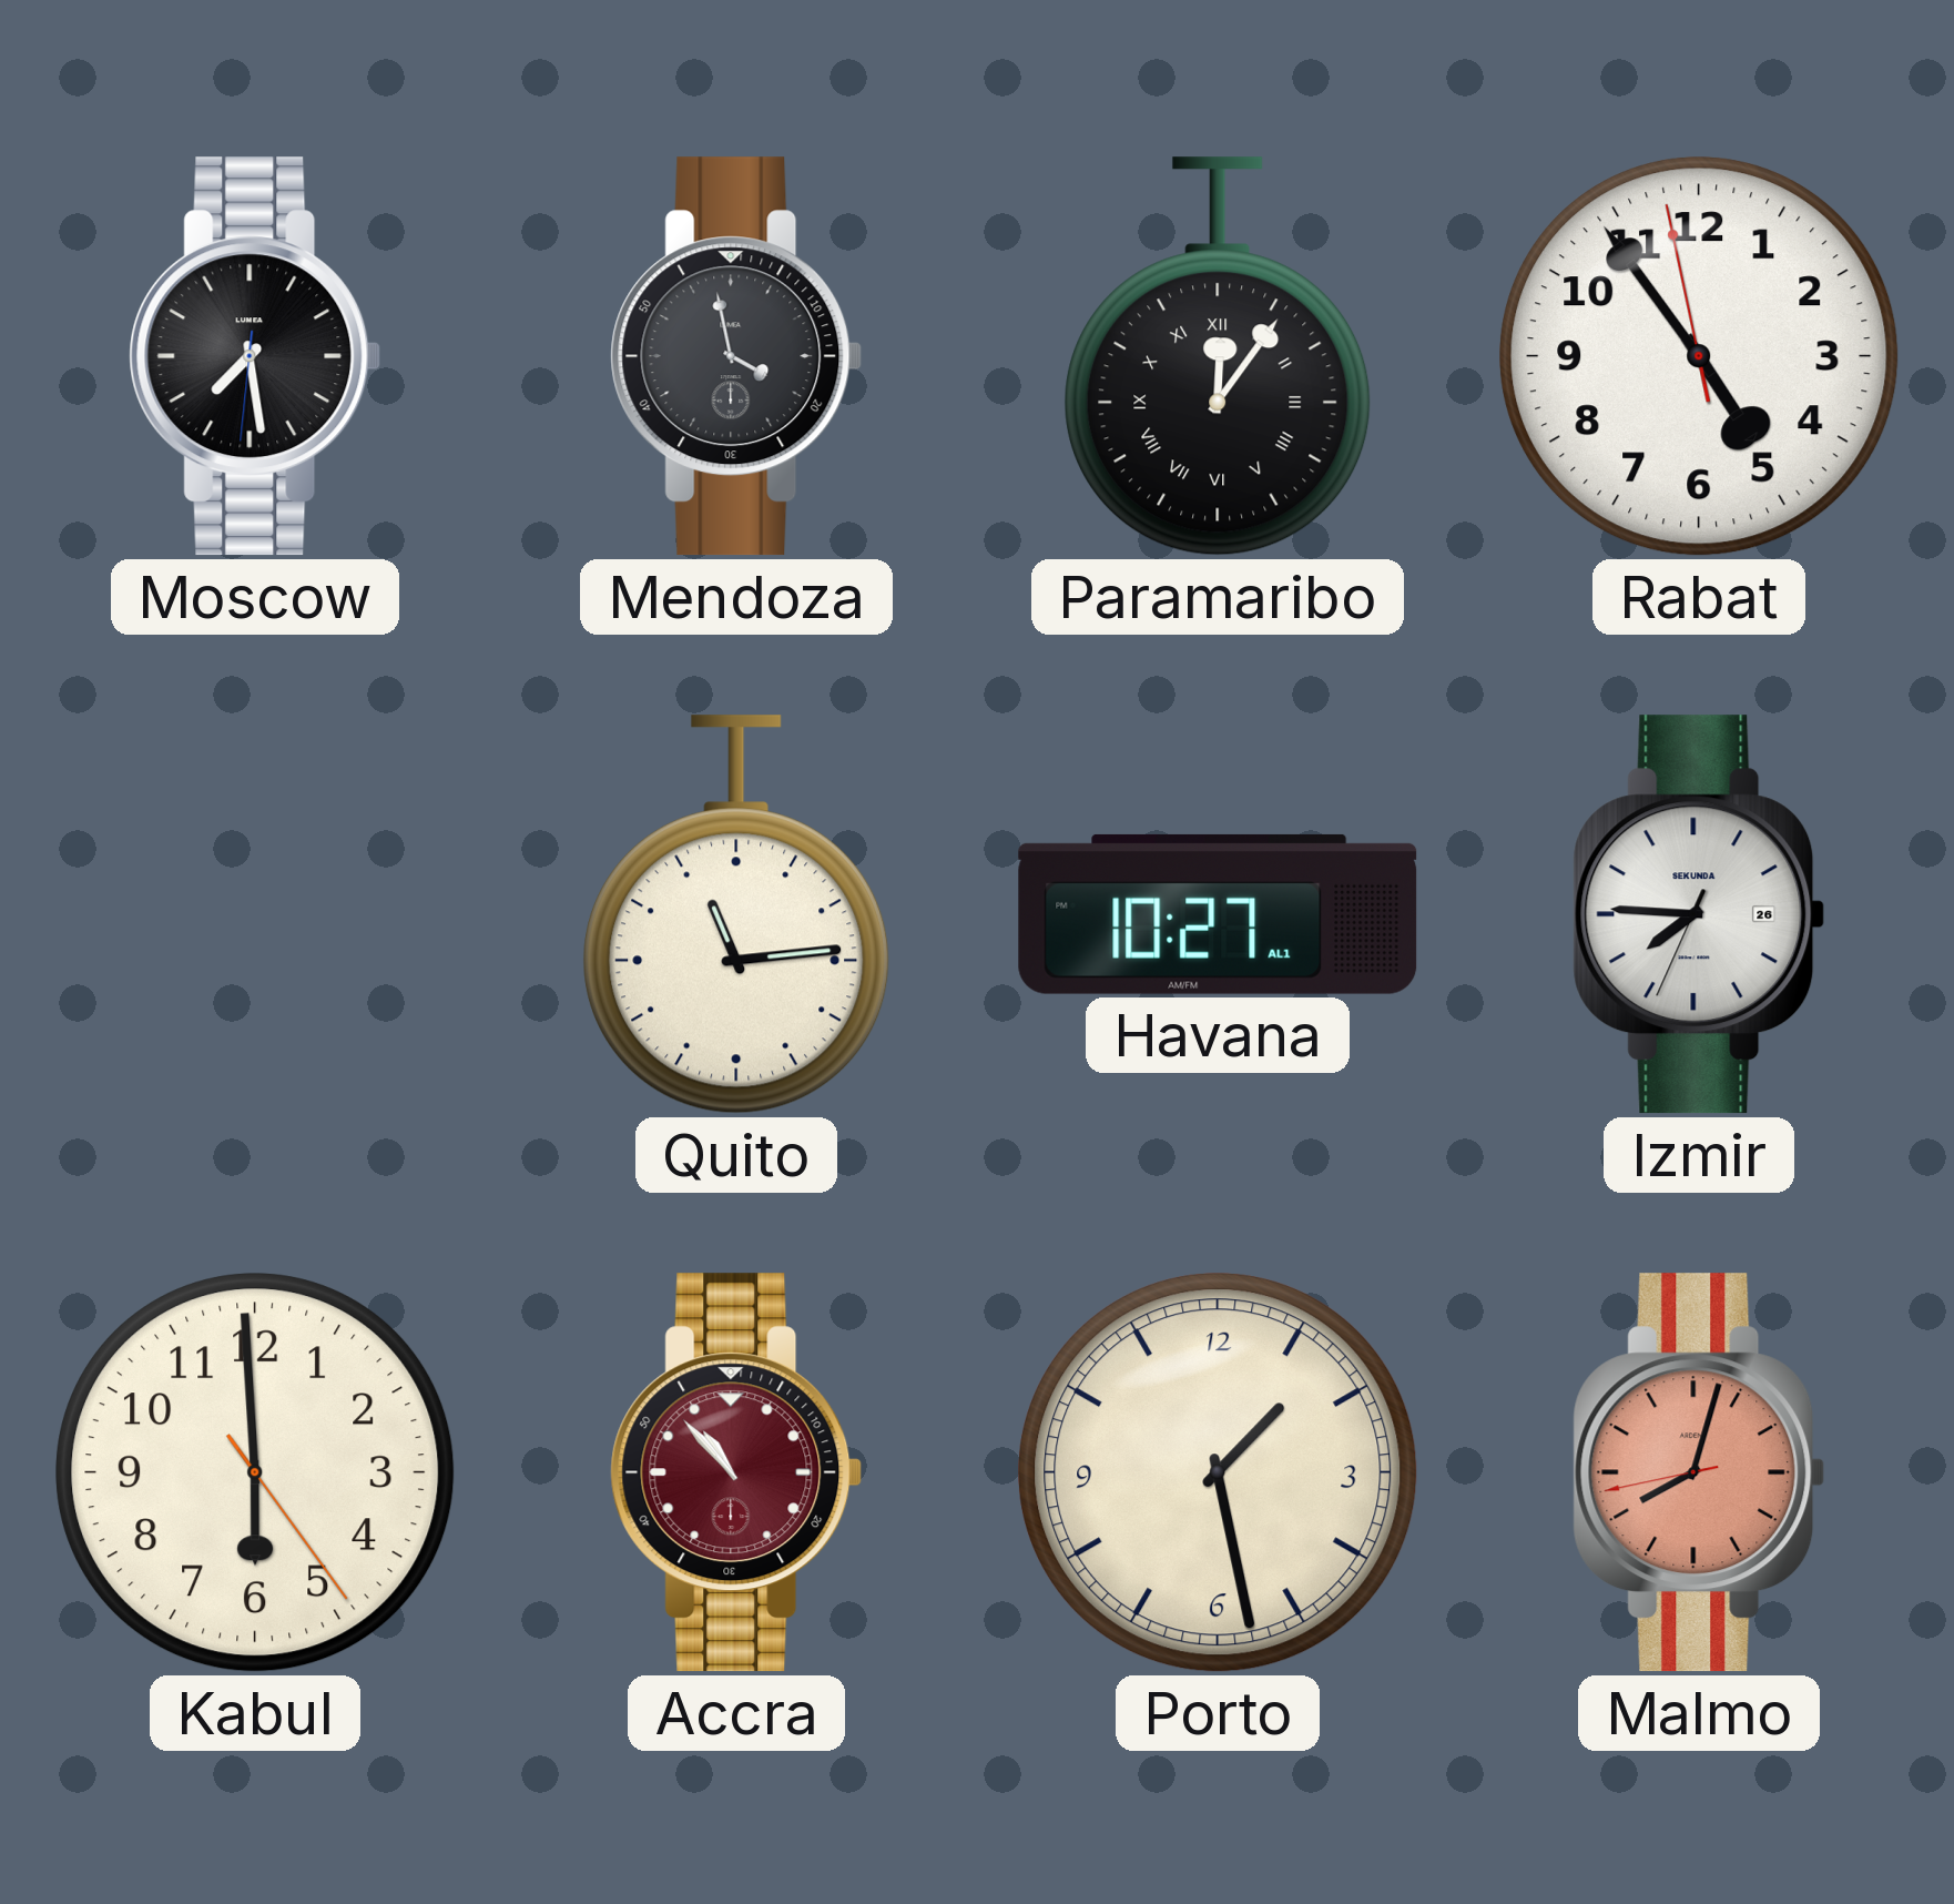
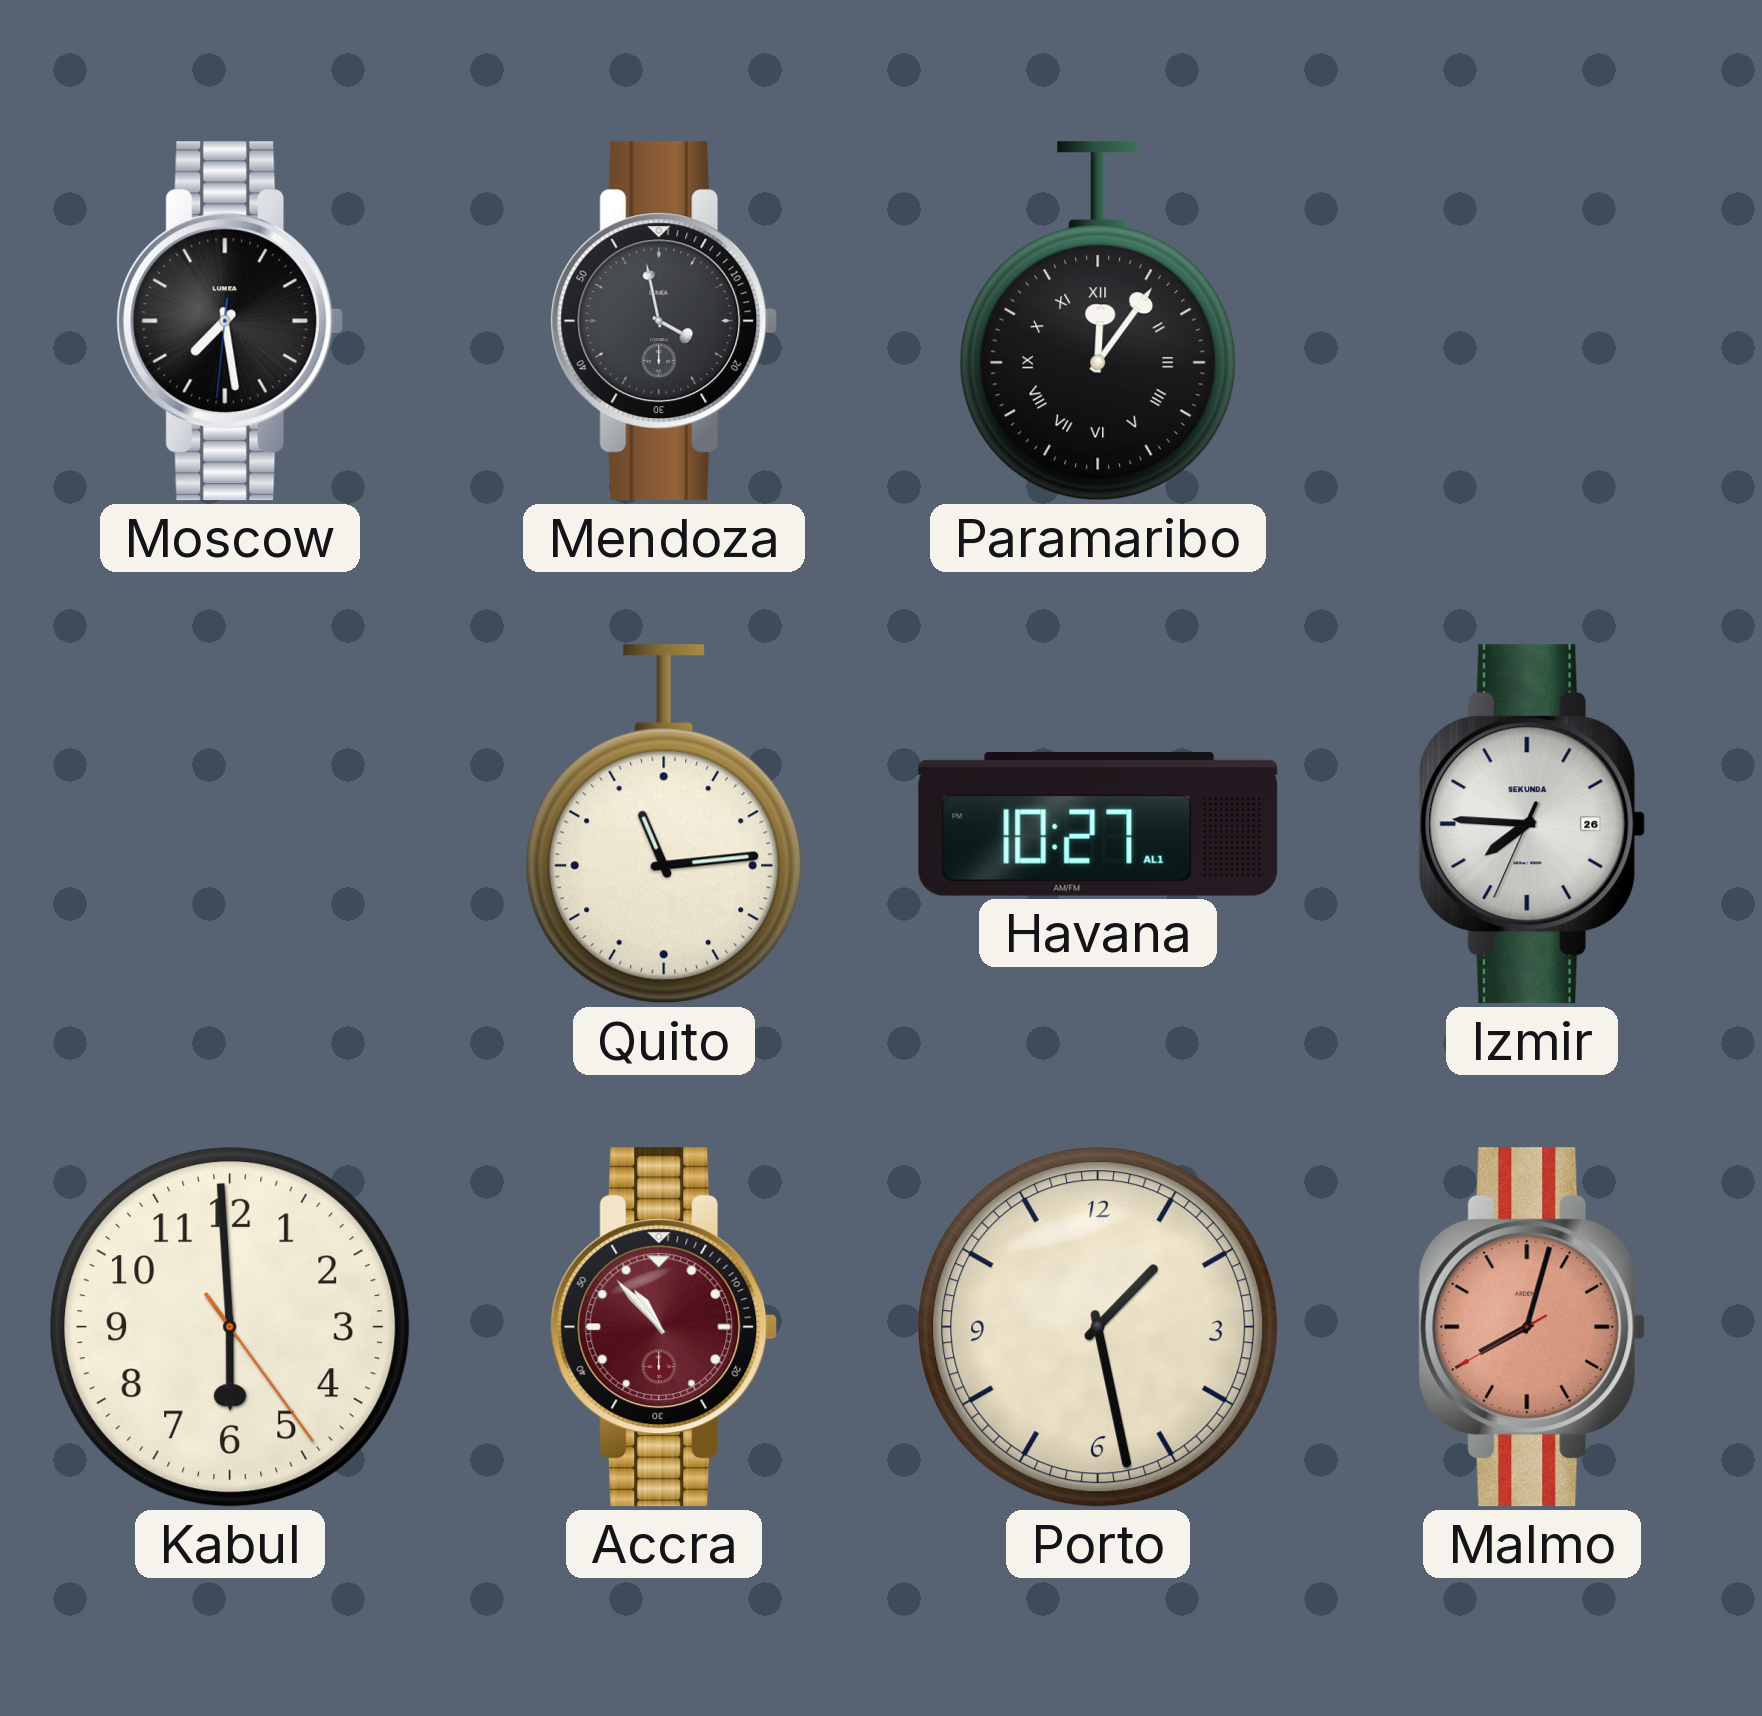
Rabat: 4:53 -> none
Malmo: 8:02:43 -> 8:02:40
